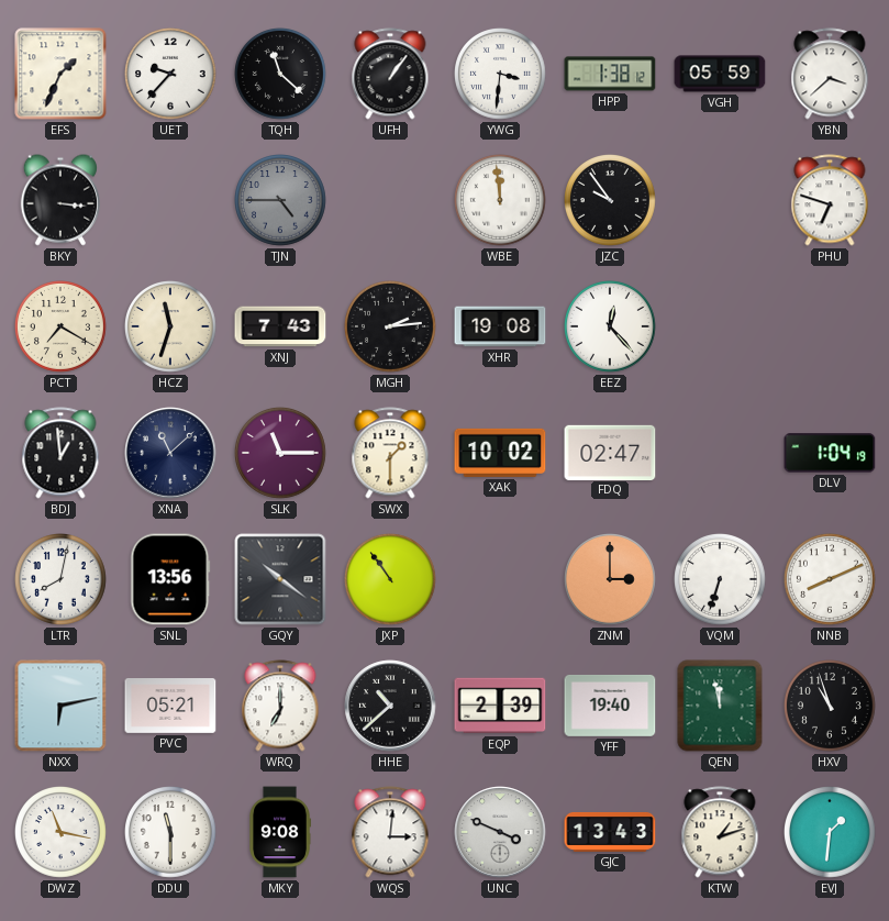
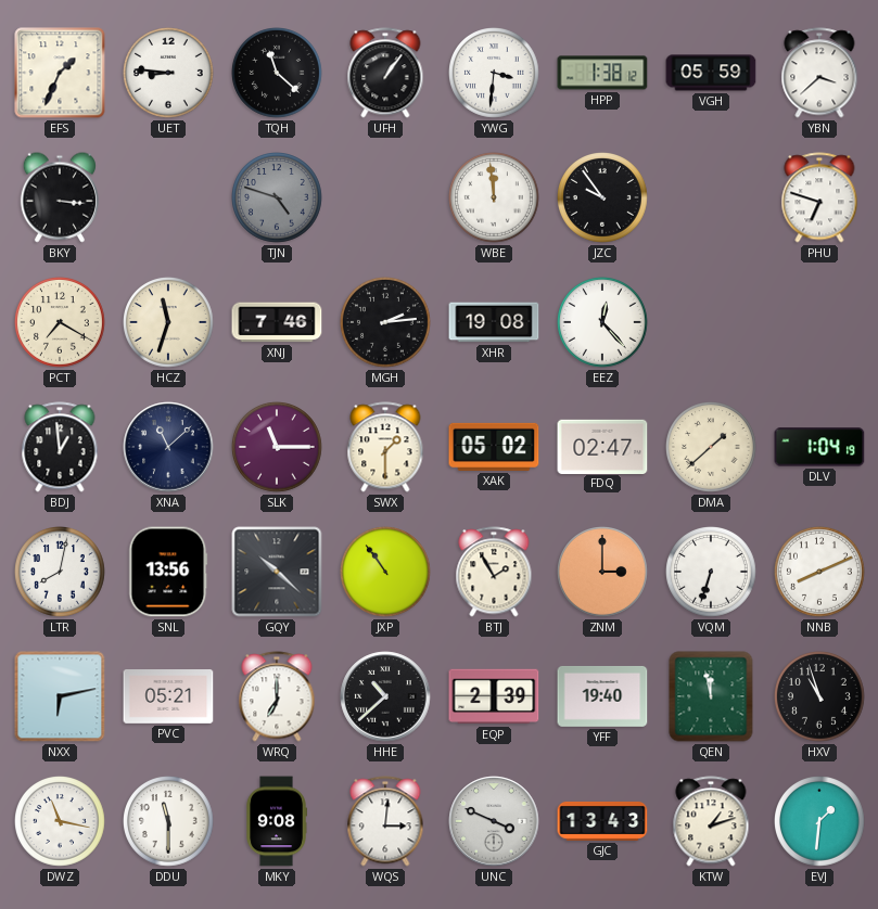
UET: 9:37 -> 8:46
TJN: 4:45 -> 4:48
XNJ: 7:43 -> 7:46
XAK: 10:02 -> 05:02
DMA: none -> 1:38
GQY: 10:21 -> 10:22
BTJ: none -> 1:55
